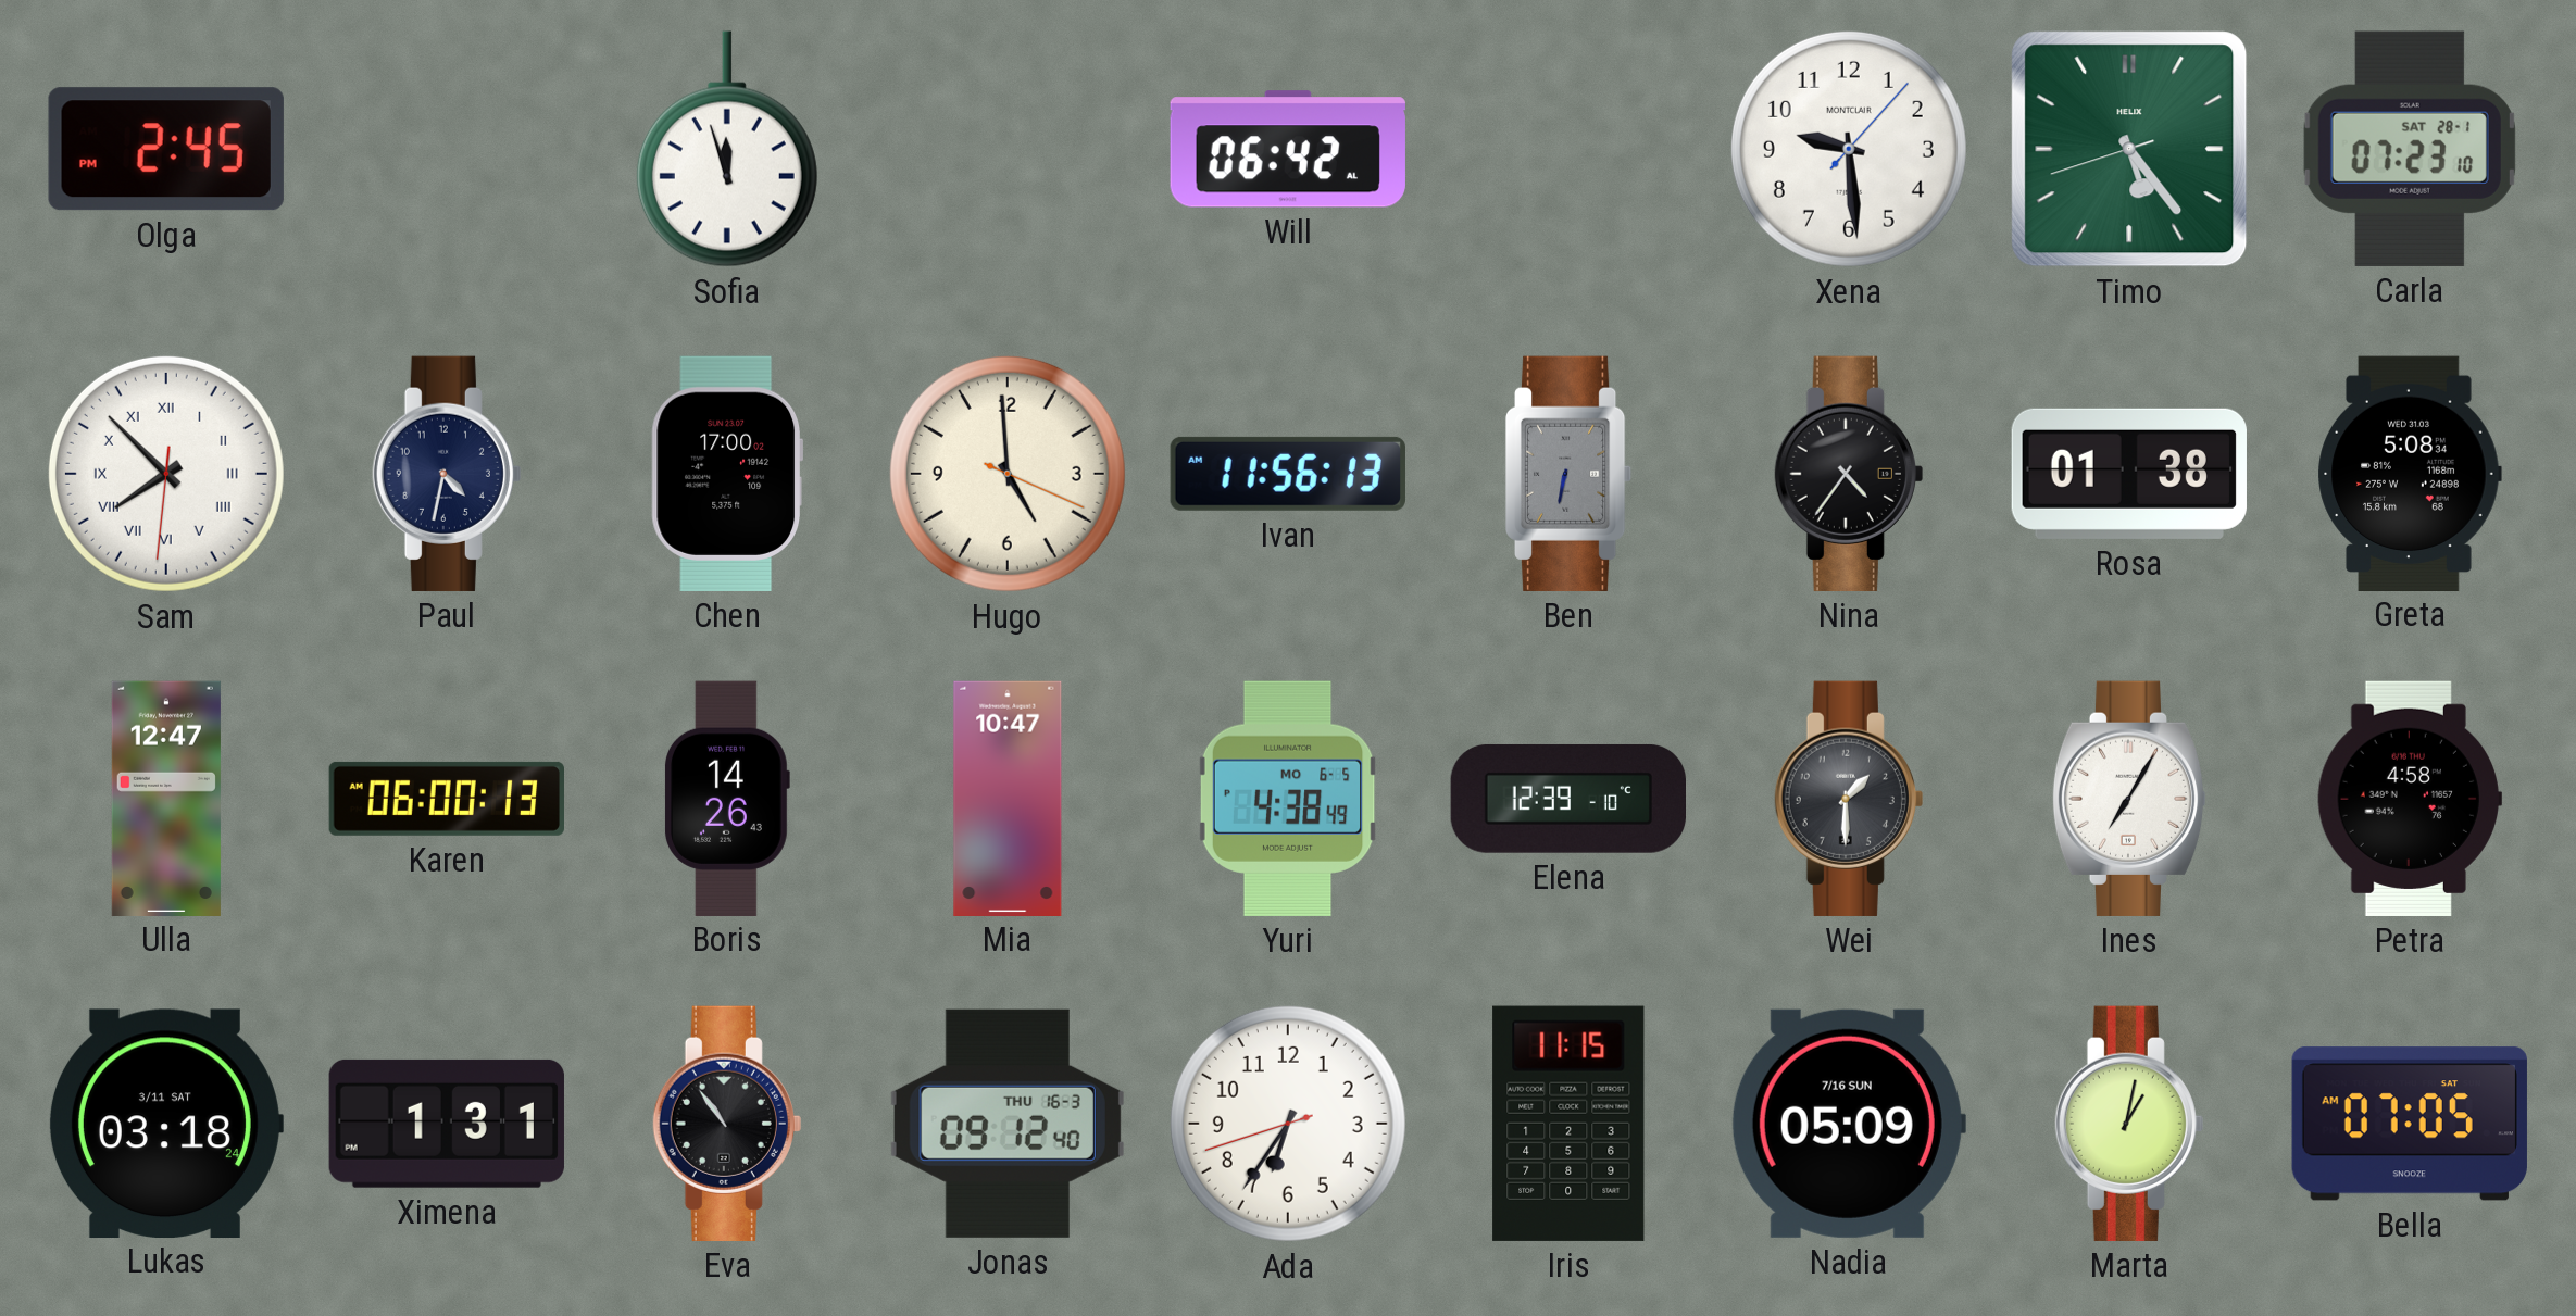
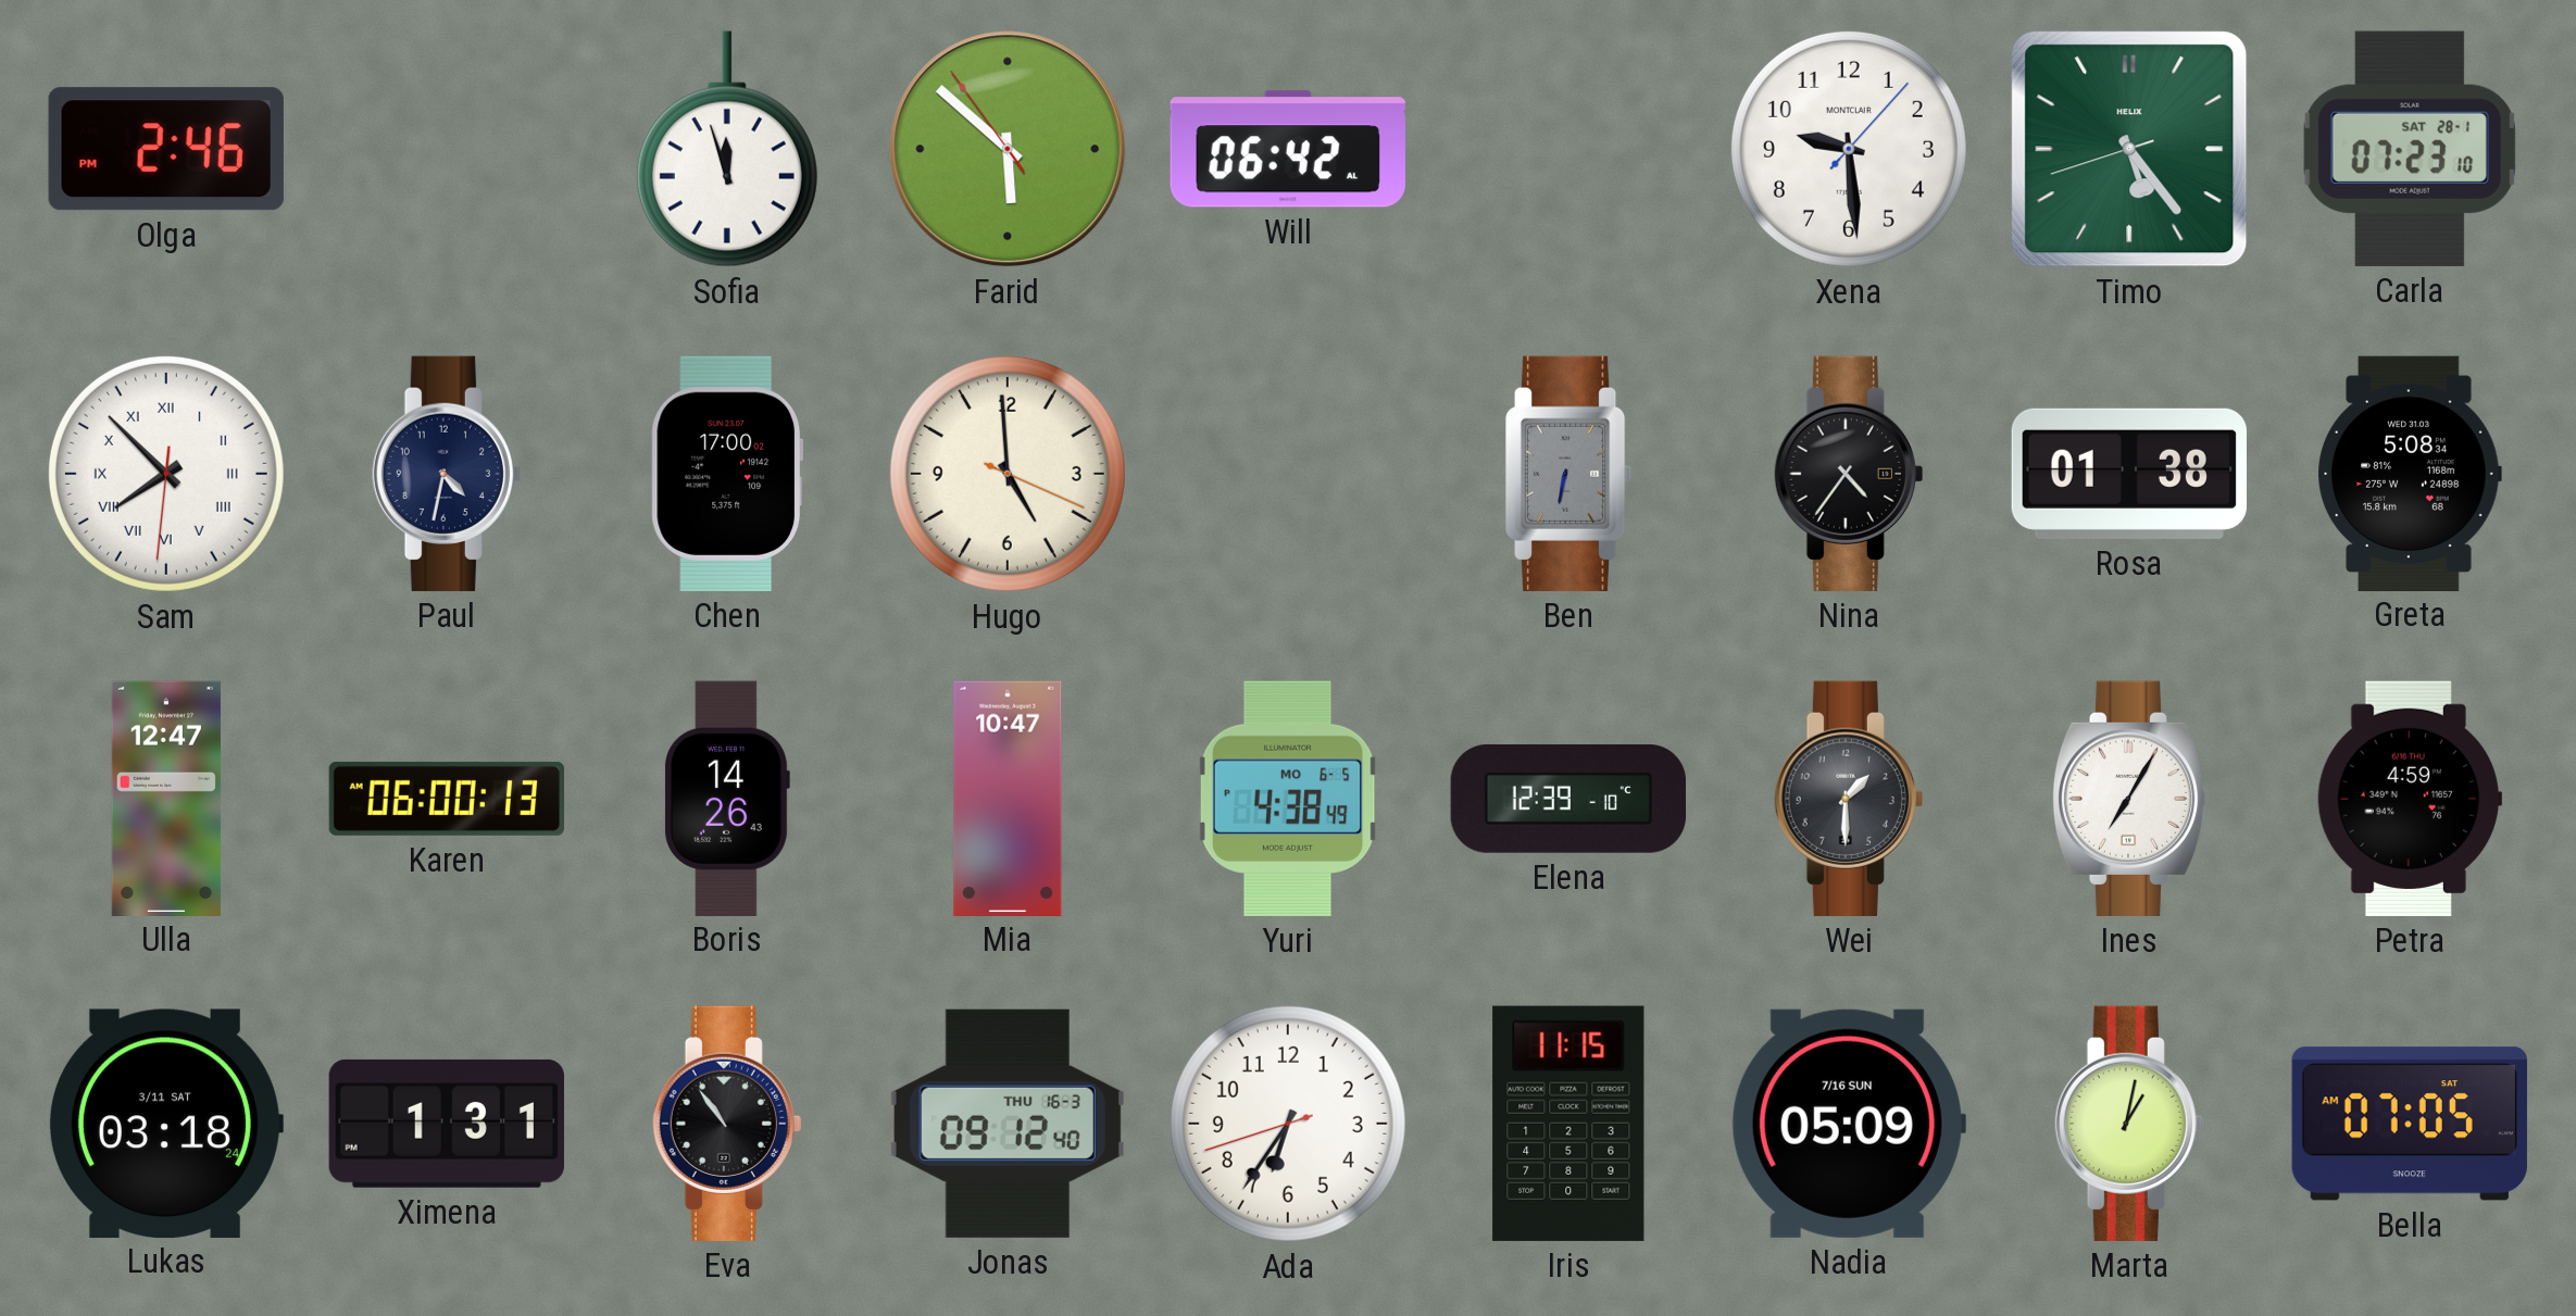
Olga: 2:45 -> 2:46
Farid: none -> 5:51
Ivan: 11:56 -> none
Petra: 4:58 -> 4:59
